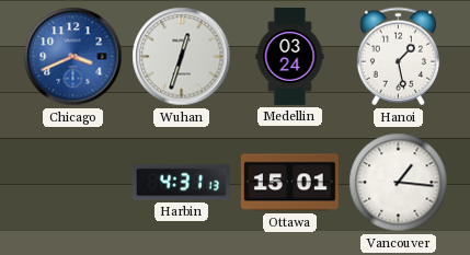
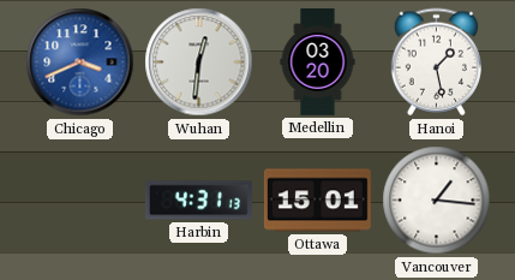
Wuhan: 12:33 -> 12:31
Medellin: 03:24 -> 03:20
